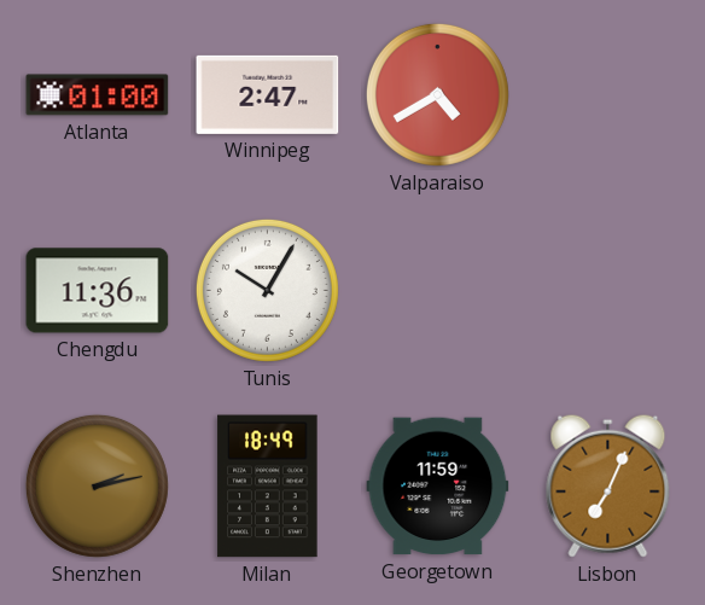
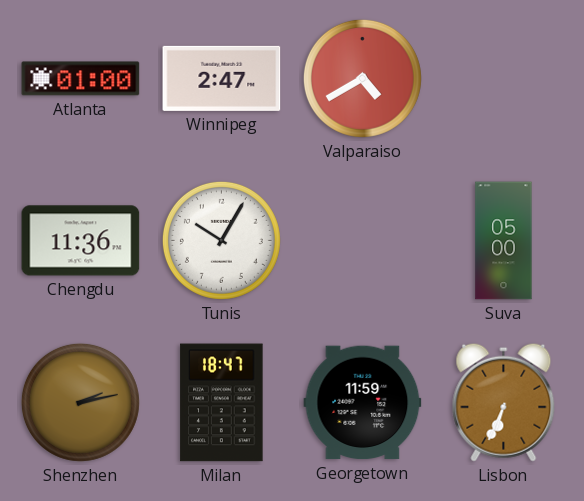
Suva: none -> 05:00
Milan: 18:49 -> 18:47
Lisbon: 7:04 -> 6:34
